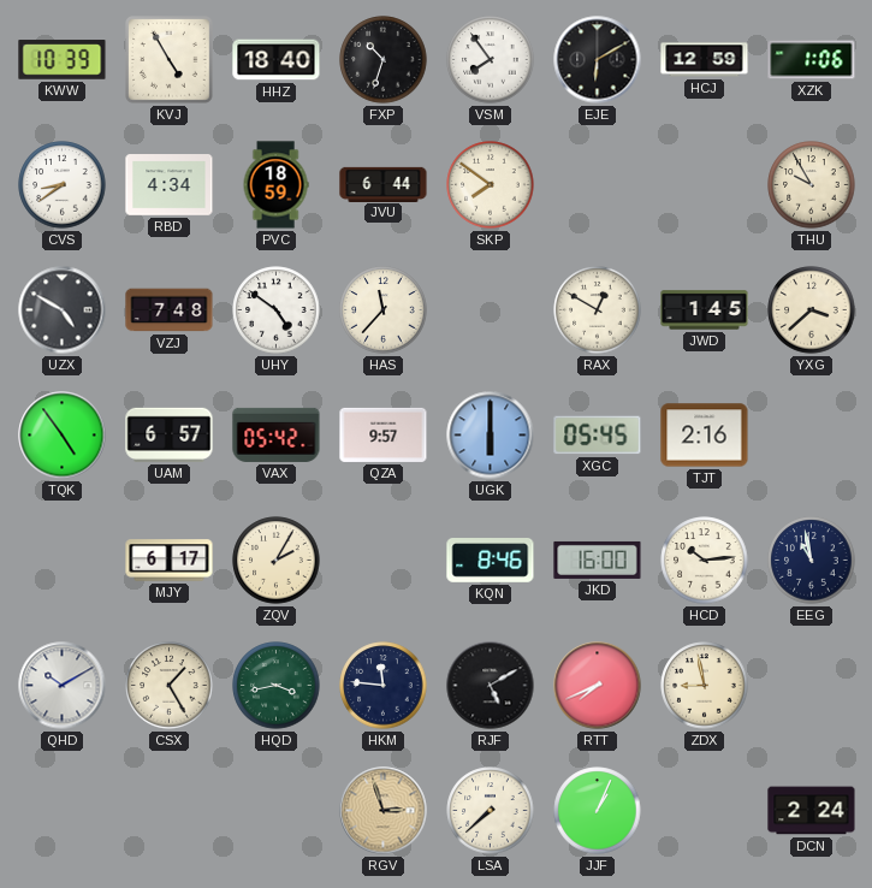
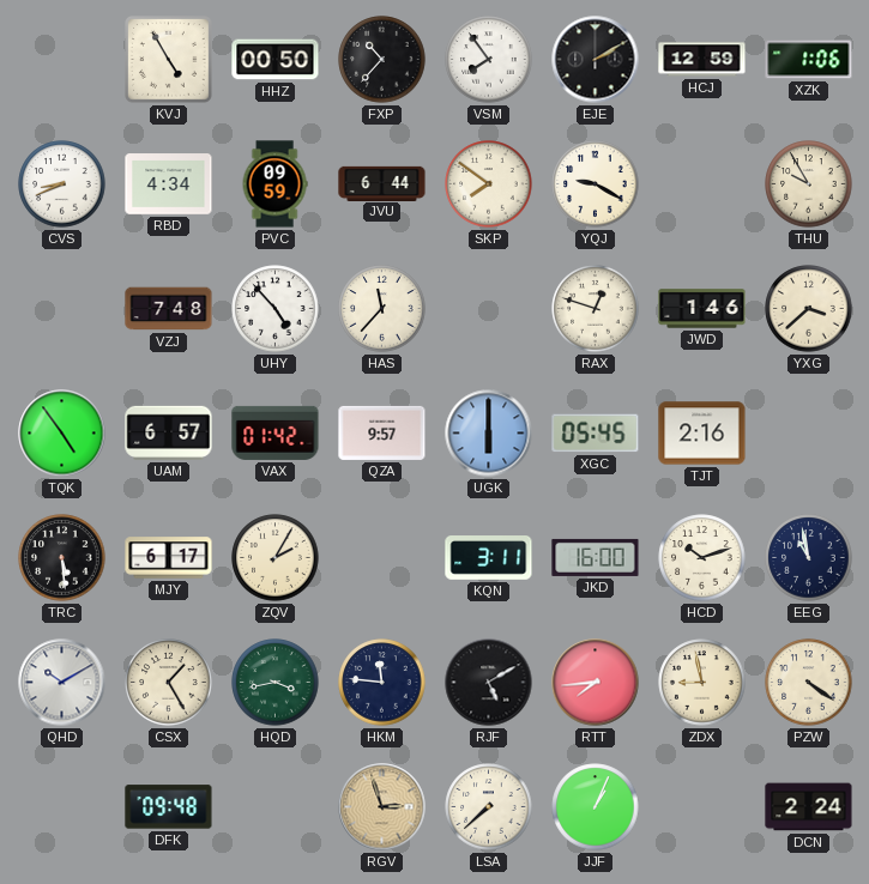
KWW: 10:39 -> none
HHZ: 18:40 -> 00:50
FXP: 10:33 -> 10:37
EJE: 6:10 -> 2:10
CVS: 8:39 -> 8:41
PVC: 18:59 -> 09:59
YQJ: none -> 9:20
UZX: 4:50 -> none
UHY: 4:51 -> 4:53
RAX: 12:50 -> 12:48
JWD: 1:45 -> 1:46
VAX: 05:42 -> 01:42
TRC: none -> 5:29
KQN: 8:46 -> 3:11
HCD: 10:14 -> 10:12
RTT: 7:41 -> 7:44
PZW: none -> 4:21
DFK: none -> 09:48
